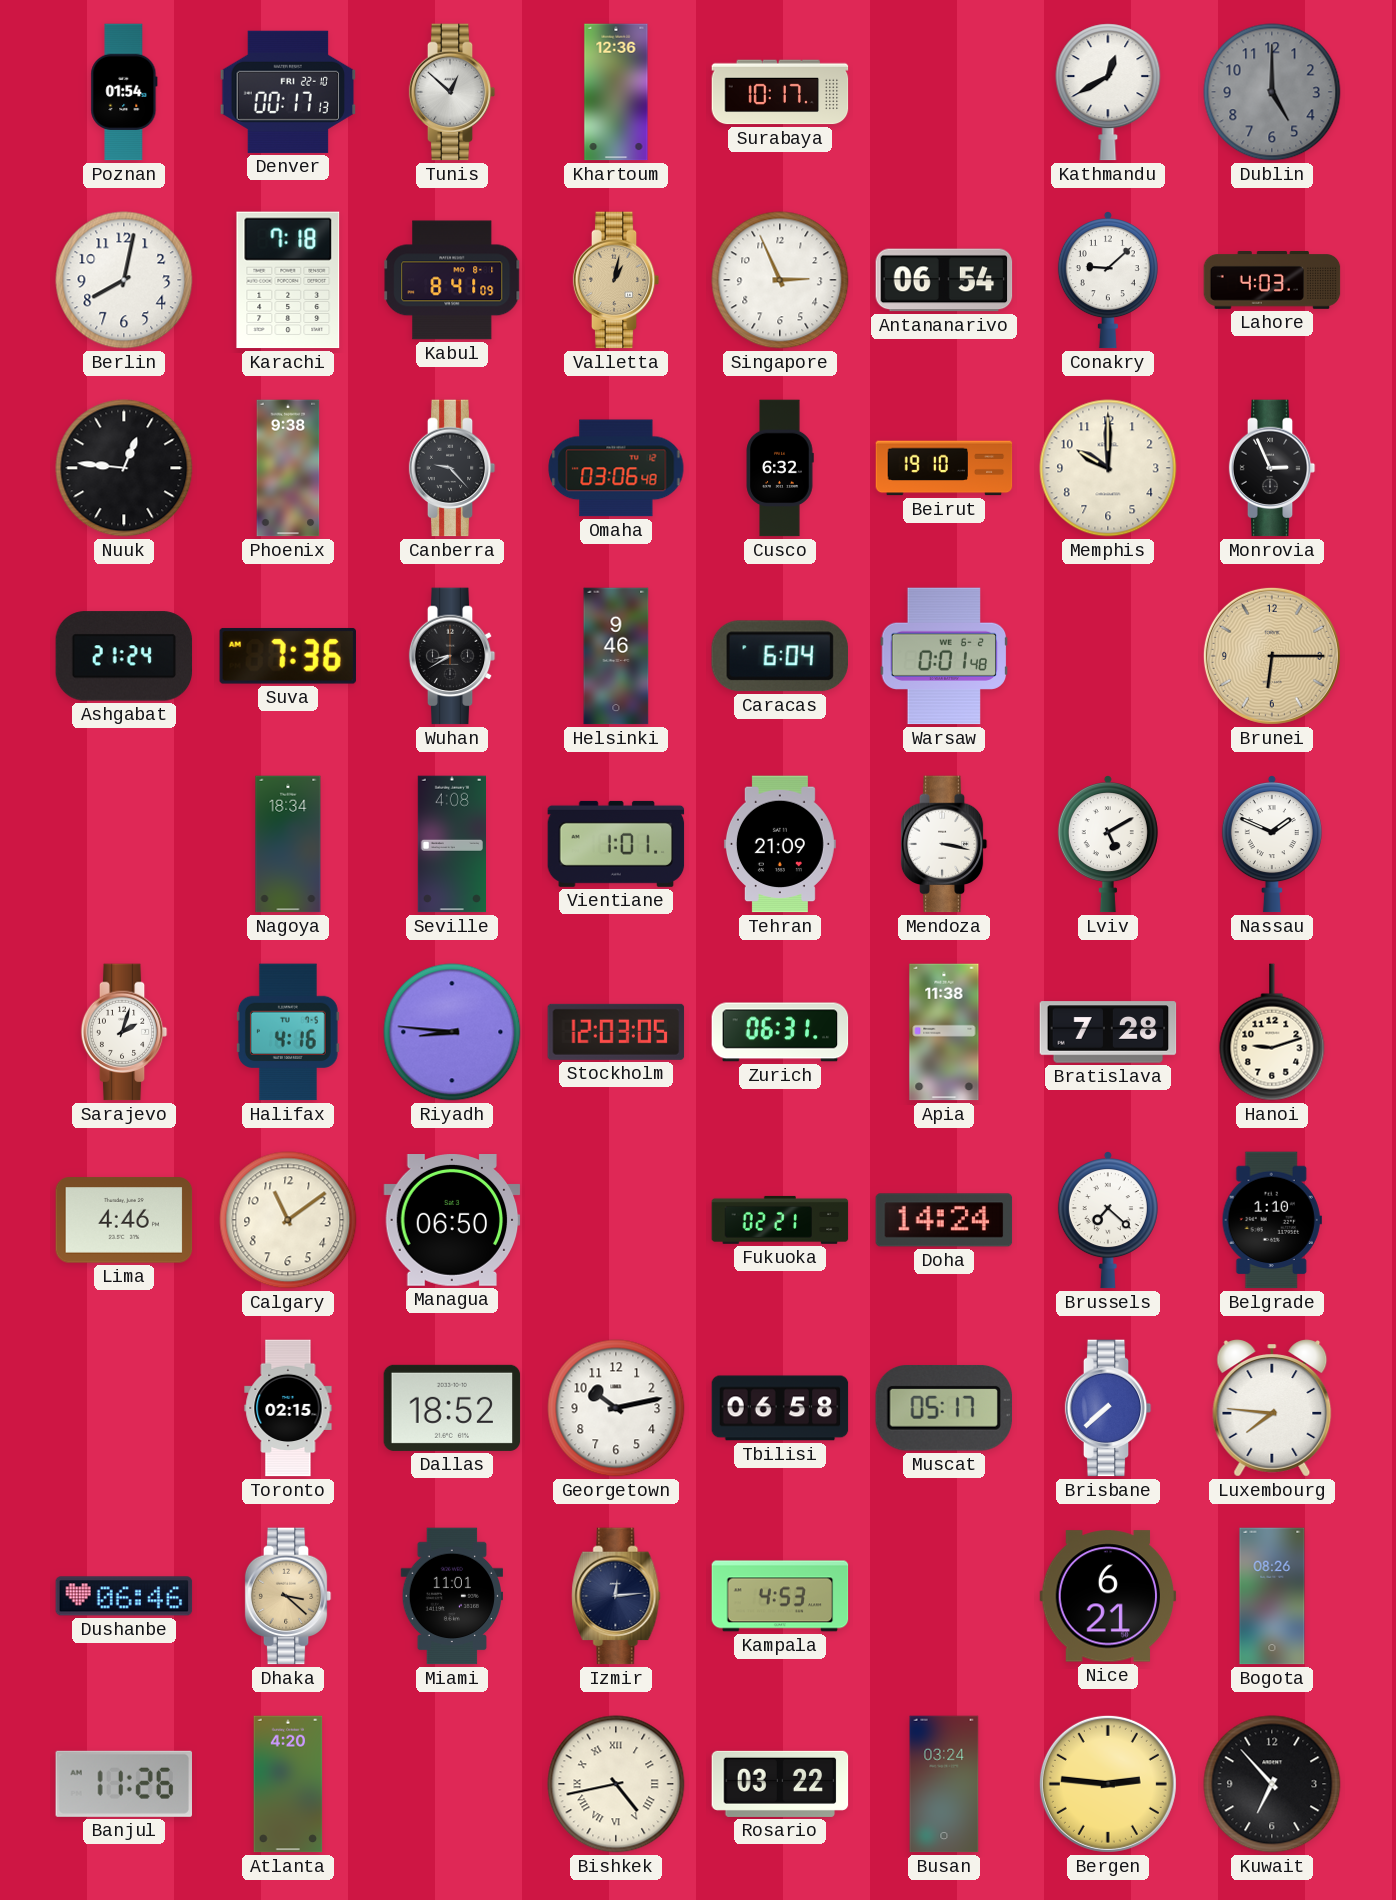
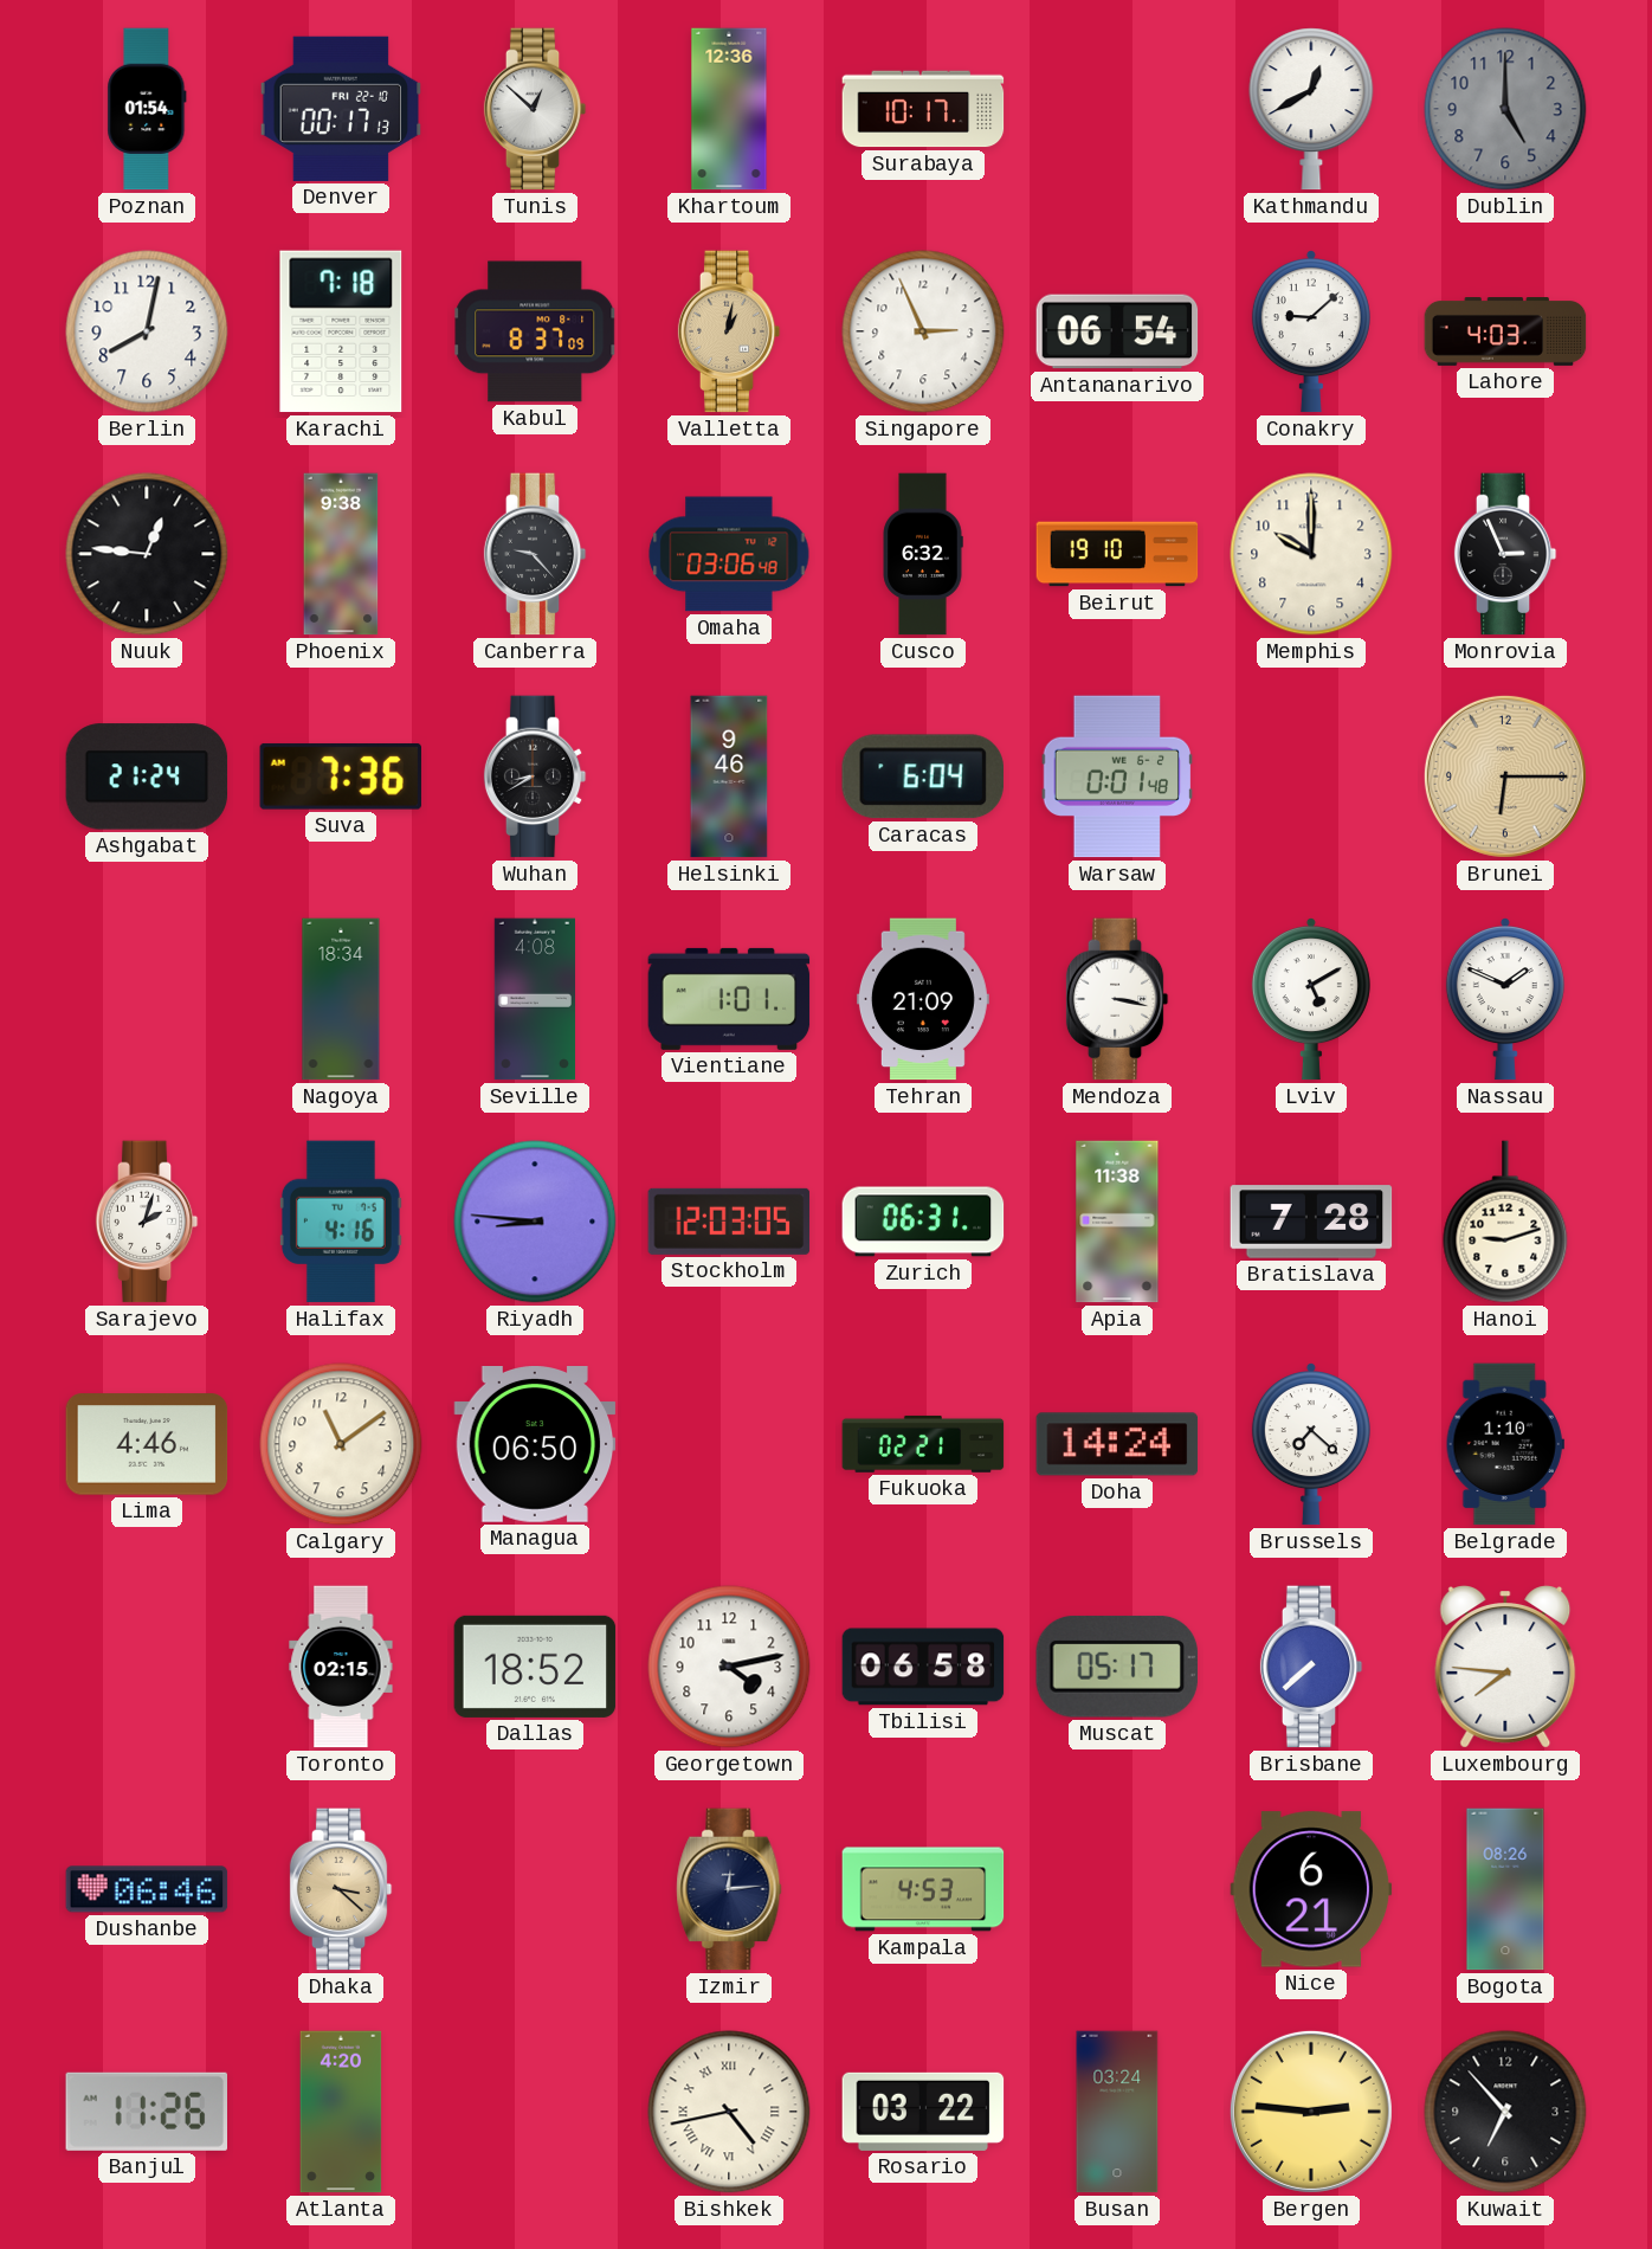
Kabul: 8:41 -> 8:37
Georgetown: 10:13 -> 4:13
Miami: 11:01 -> none
